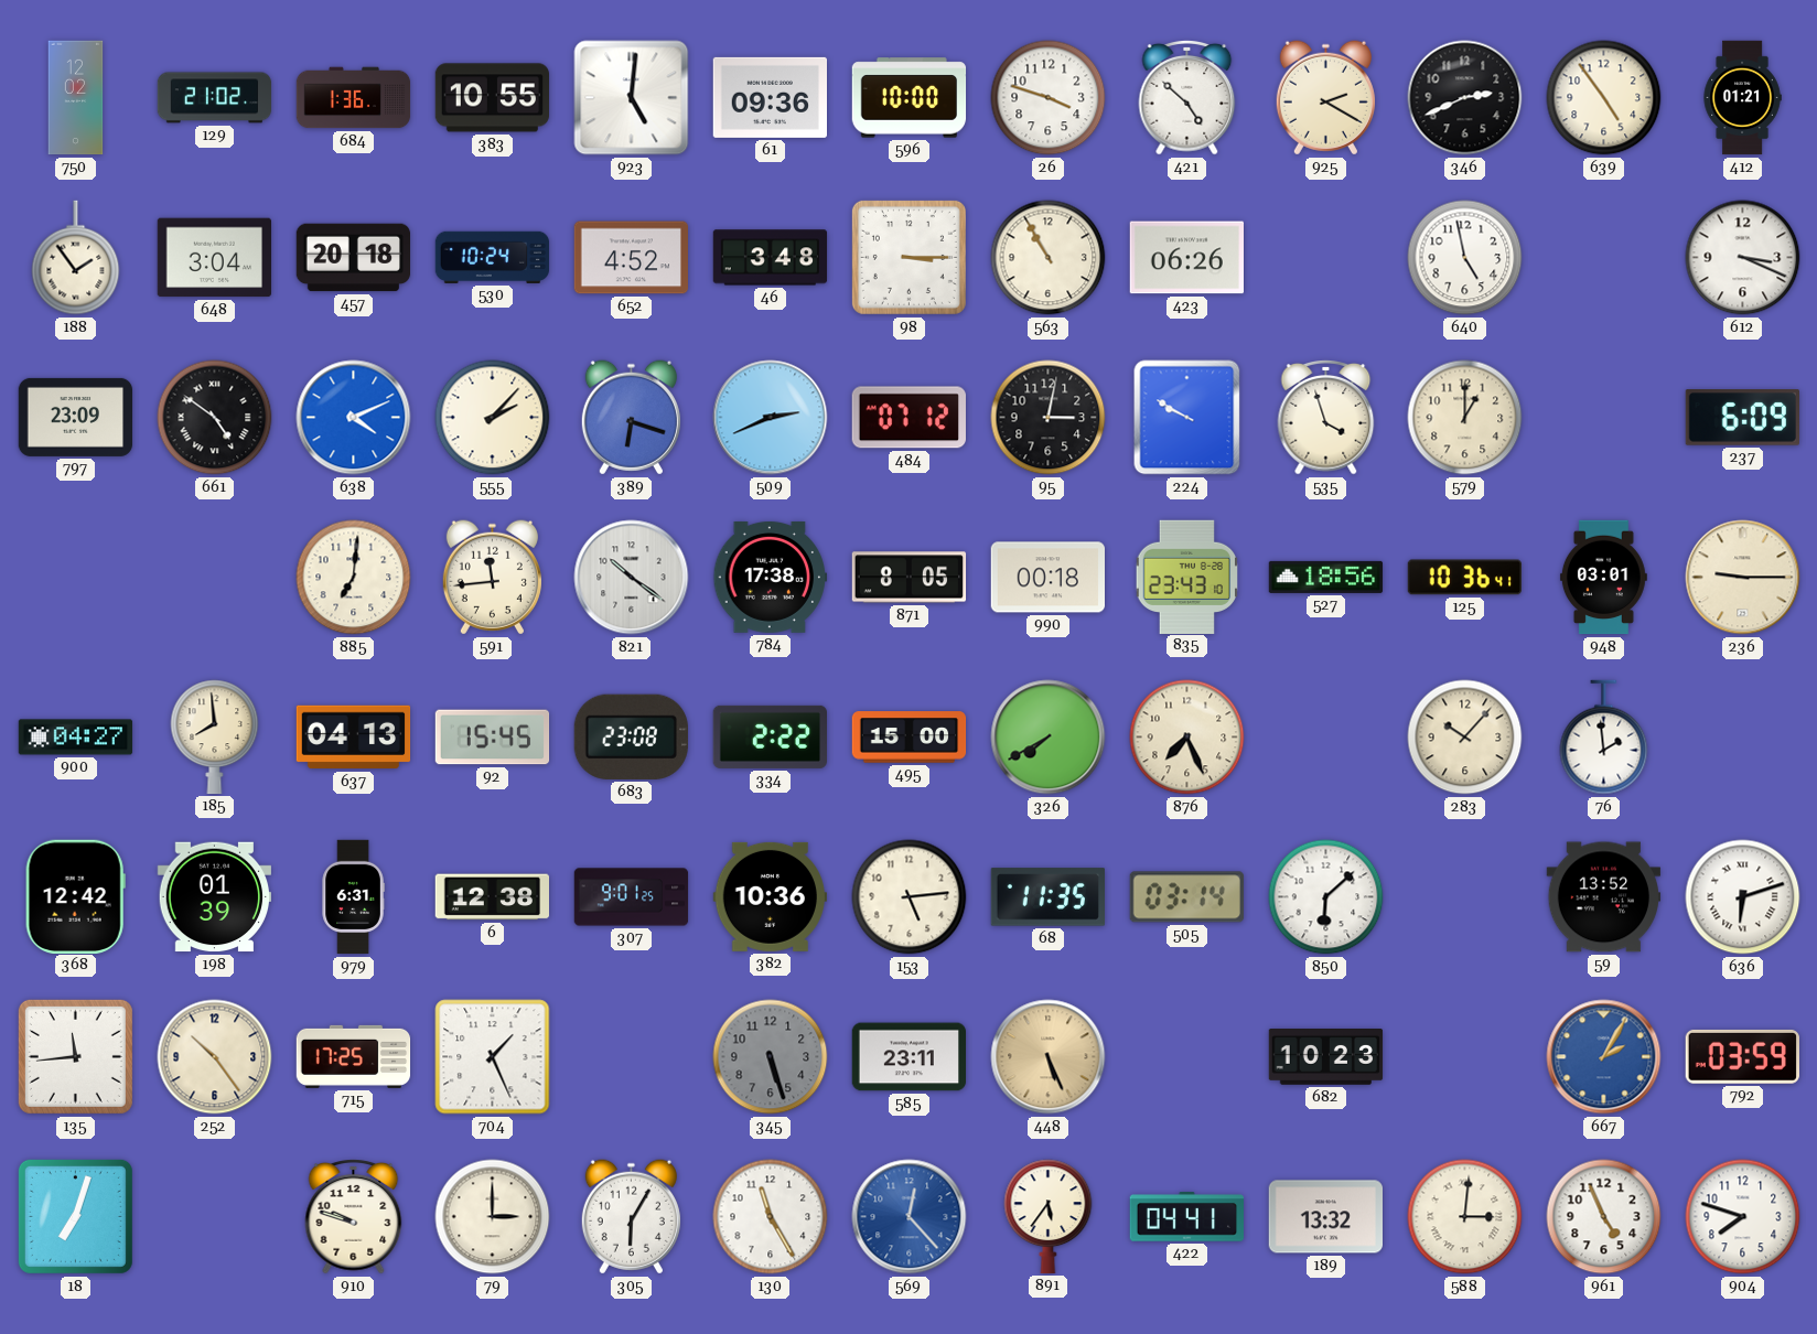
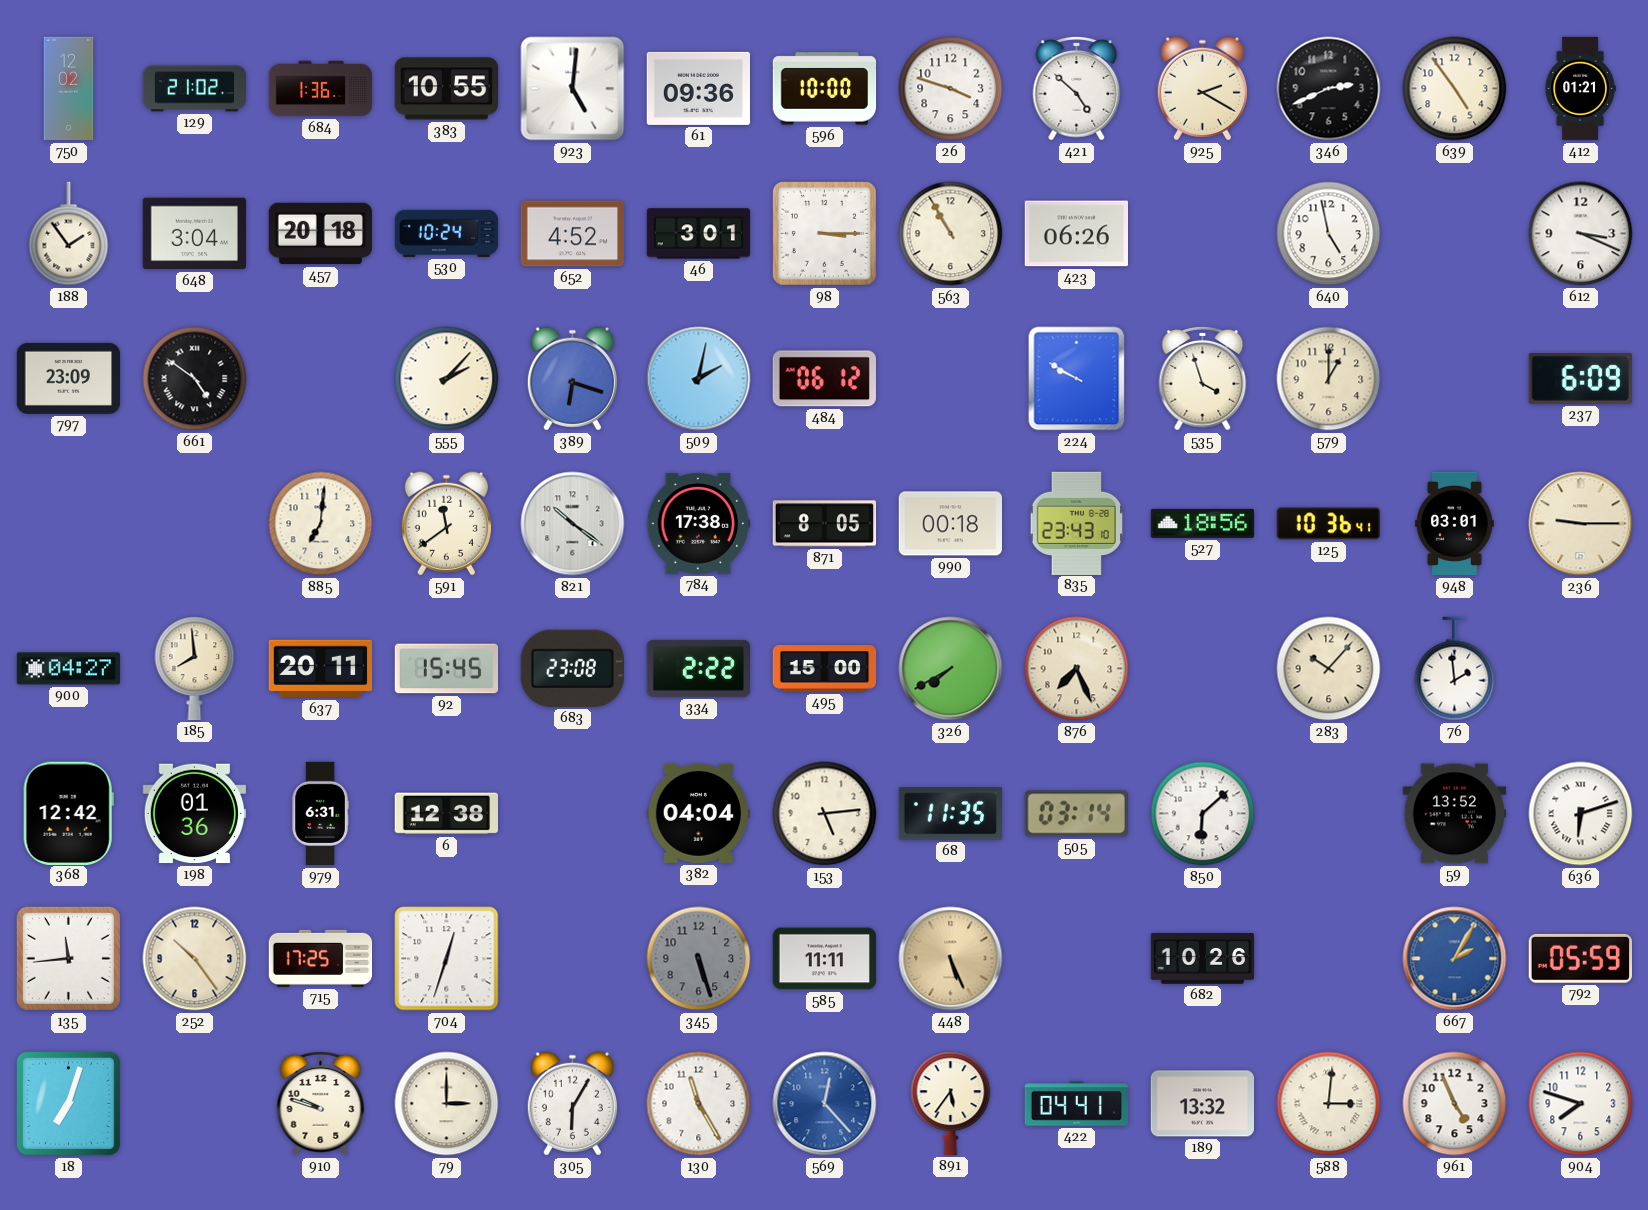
46: 3:48 -> 3:01
638: 4:11 -> none
509: 2:41 -> 2:02
484: 07:12 -> 06:12
95: 3:02 -> none
591: 11:44 -> 11:39
637: 04:13 -> 20:11
198: 01:39 -> 01:36
307: 9:01 -> none
382: 10:36 -> 04:04
704: 1:26 -> 12:33
585: 23:11 -> 11:11
682: 10:23 -> 10:26
792: 03:59 -> 05:59
